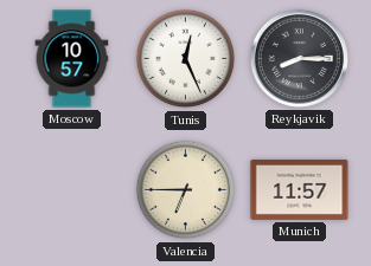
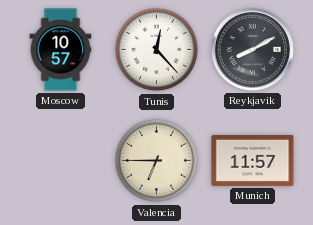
Tunis: 12:26 -> 12:23
Reykjavik: 8:15 -> 8:10
